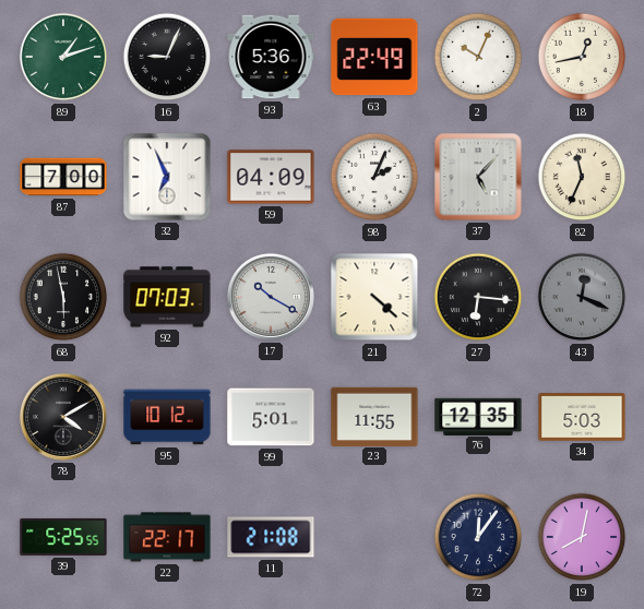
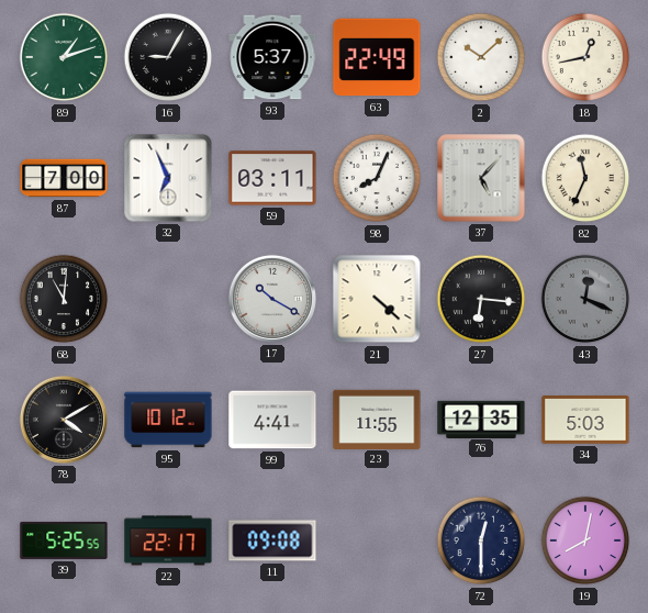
16: 9:04 -> 9:05
93: 5:36 -> 5:37
2: 10:04 -> 10:08
59: 04:09 -> 03:11
98: 2:04 -> 8:04
68: 5:58 -> 11:01
92: 07:03 -> none
99: 5:01 -> 4:41
11: 21:08 -> 09:08
72: 12:06 -> 12:30
